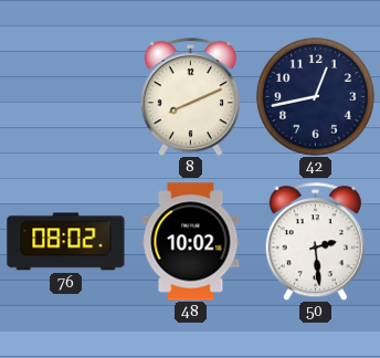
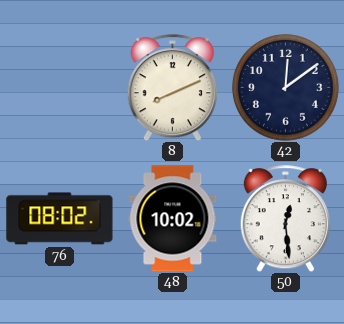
42: 12:43 -> 12:09
50: 2:29 -> 12:29
